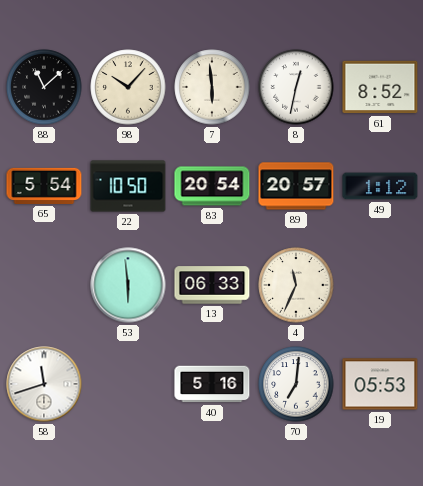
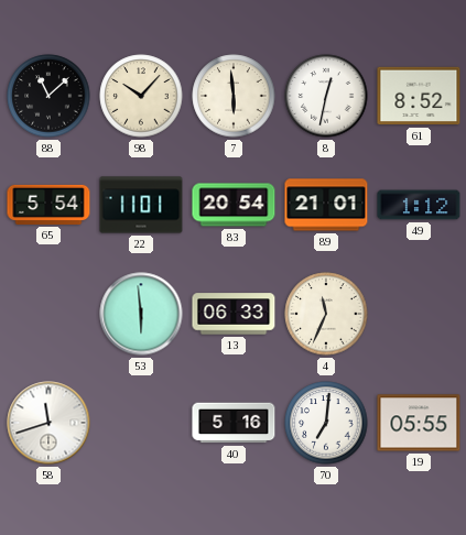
22: 10:50 -> 11:01
89: 20:57 -> 21:01
19: 05:53 -> 05:55
